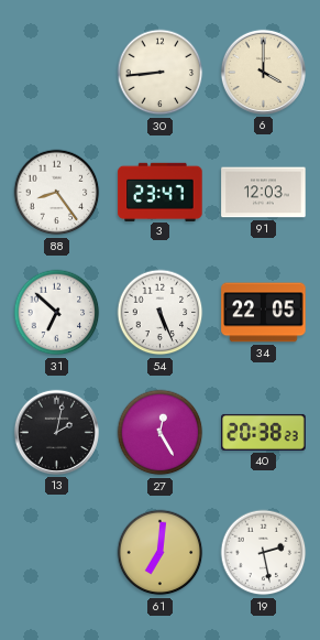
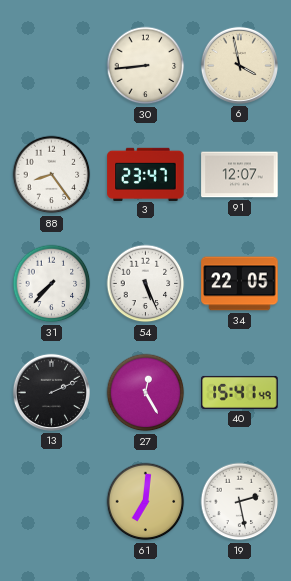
6: 4:00 -> 3:58
91: 12:03 -> 12:07
31: 6:52 -> 7:37
13: 2:02 -> 2:11
40: 20:38 -> 15:41
